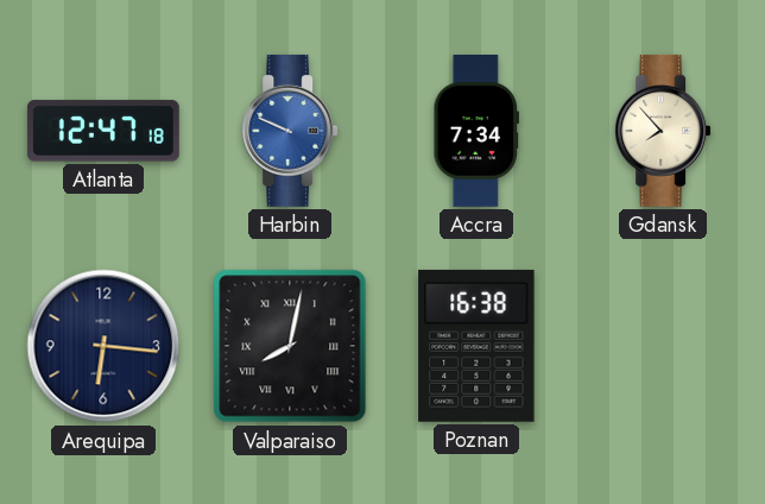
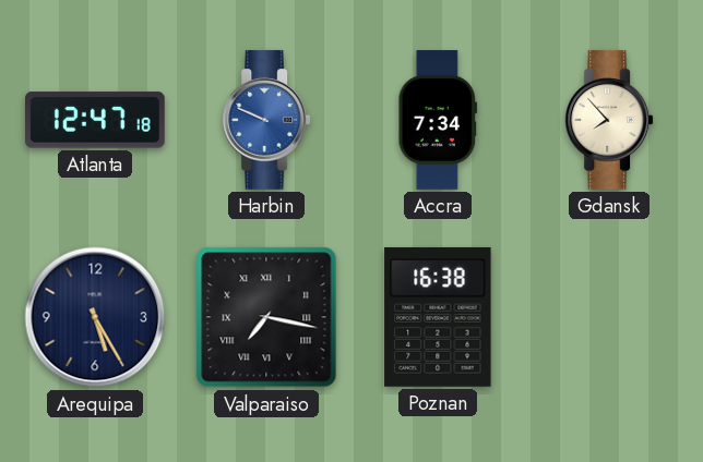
Arequipa: 6:16 -> 5:25
Valparaiso: 8:02 -> 7:17
